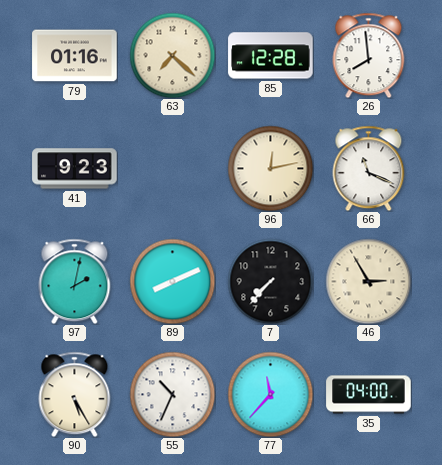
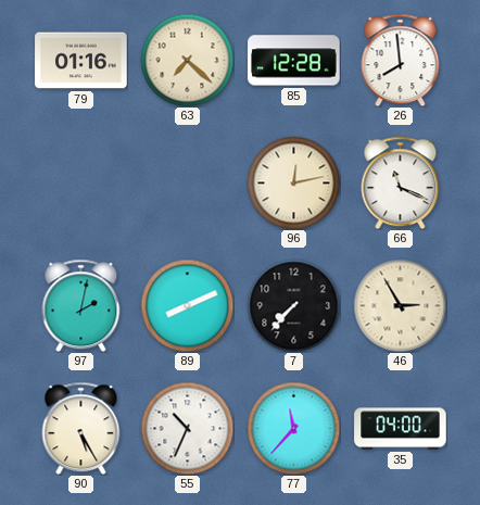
41: 9:23 -> none
